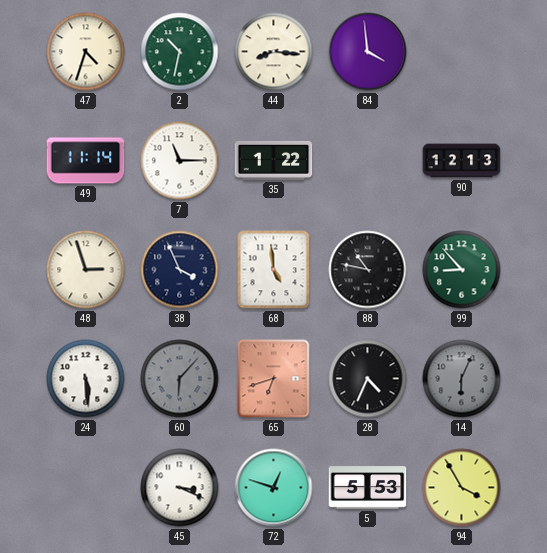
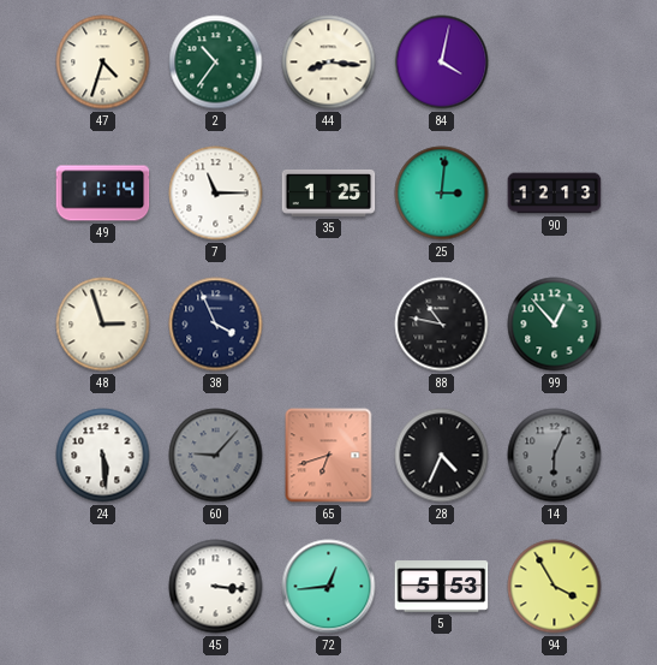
2: 10:32 -> 10:36
84: 3:59 -> 4:02
35: 1:22 -> 1:25
25: none -> 3:01
68: 4:59 -> none
99: 8:53 -> 12:53
60: 6:07 -> 9:07
45: 3:19 -> 3:16
72: 12:48 -> 12:44
